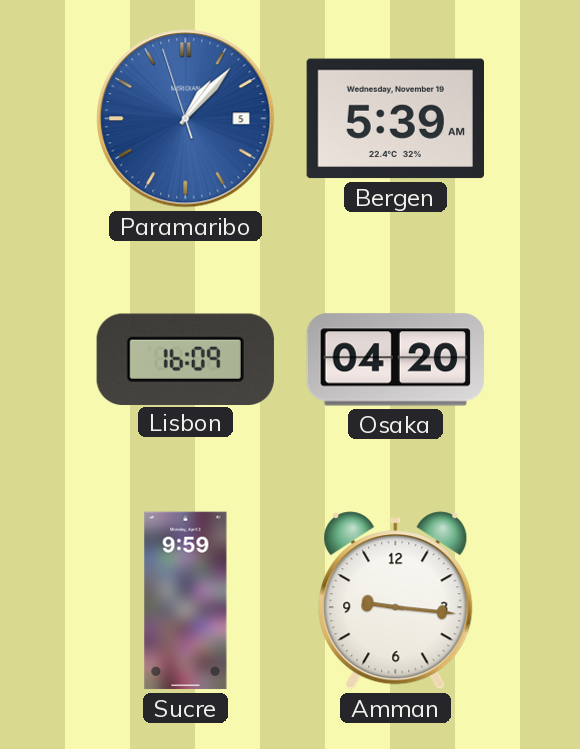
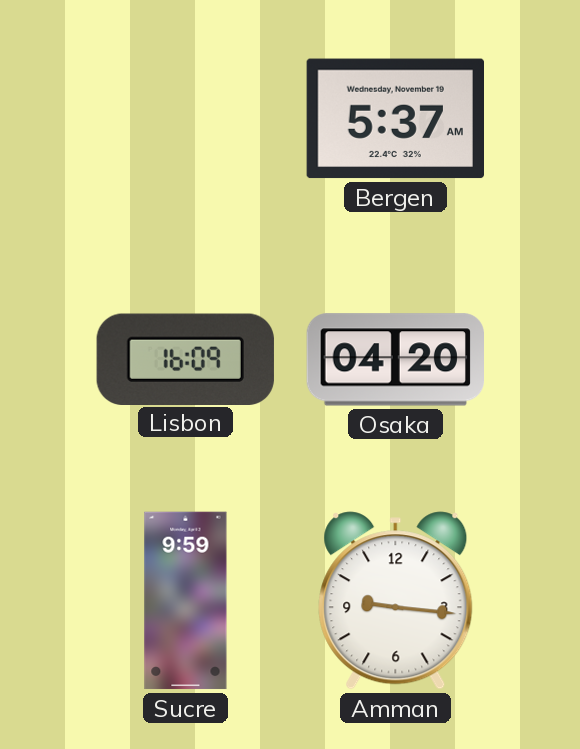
Paramaribo: 1:06 -> none
Bergen: 5:39 -> 5:37
